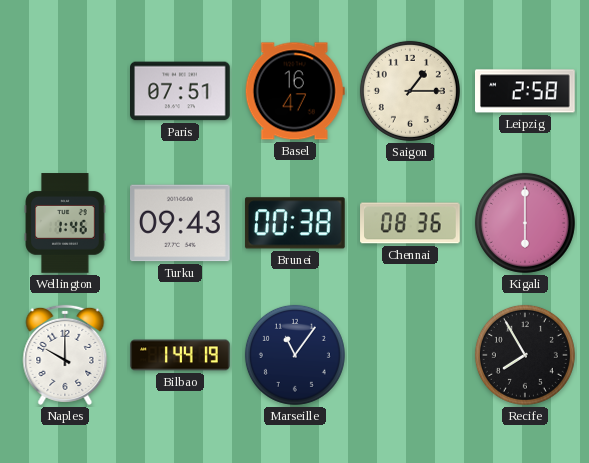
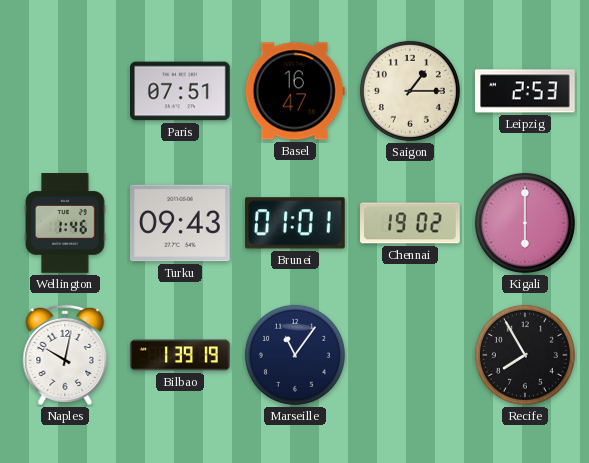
Leipzig: 2:58 -> 2:53
Brunei: 00:38 -> 01:01
Chennai: 08:36 -> 19:02
Naples: 10:00 -> 10:02
Bilbao: 1:44 -> 1:39
